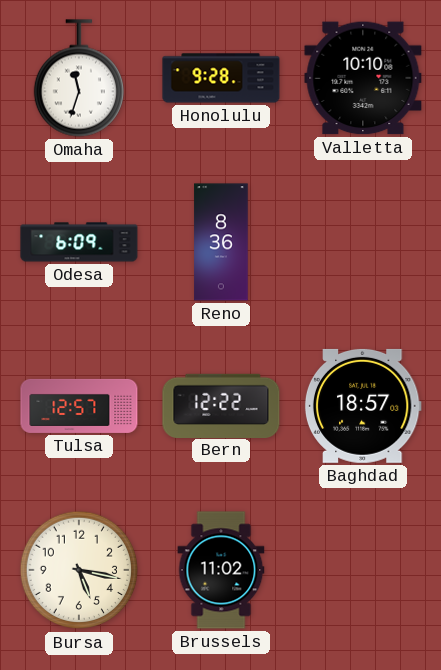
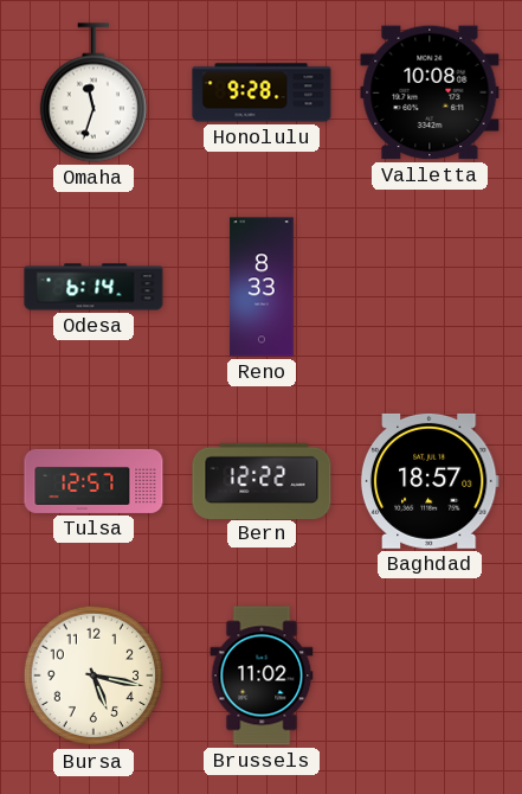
Valletta: 10:10 -> 10:08
Odesa: 6:09 -> 6:14
Reno: 8:36 -> 8:33
